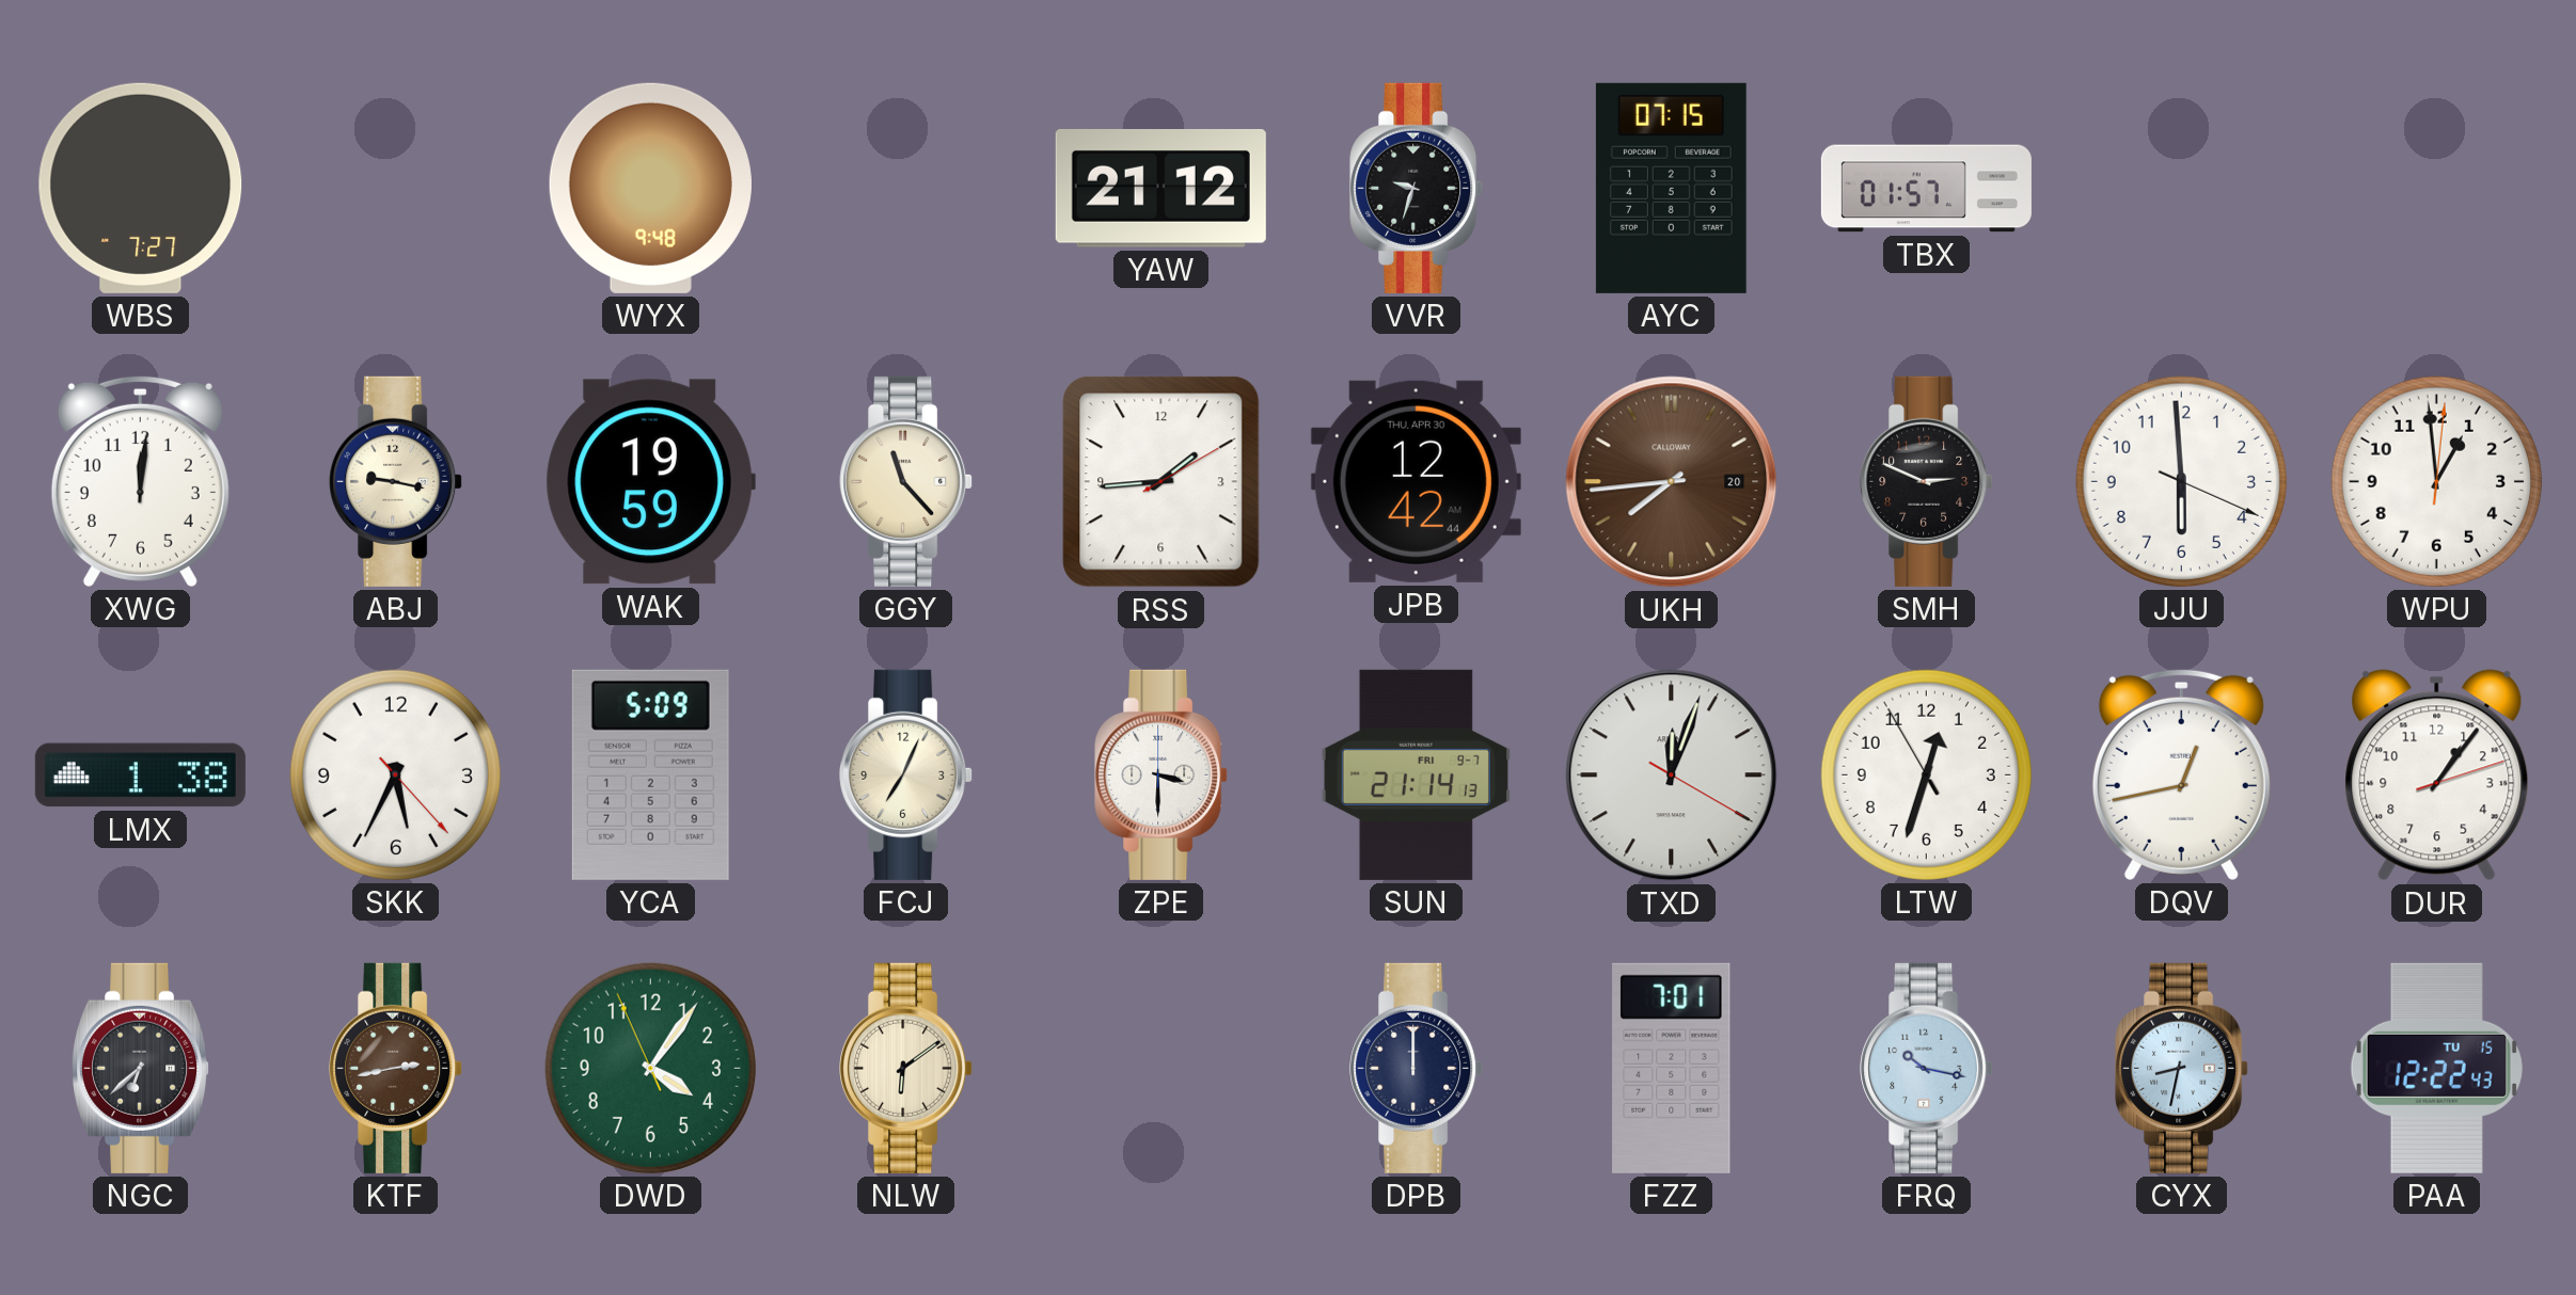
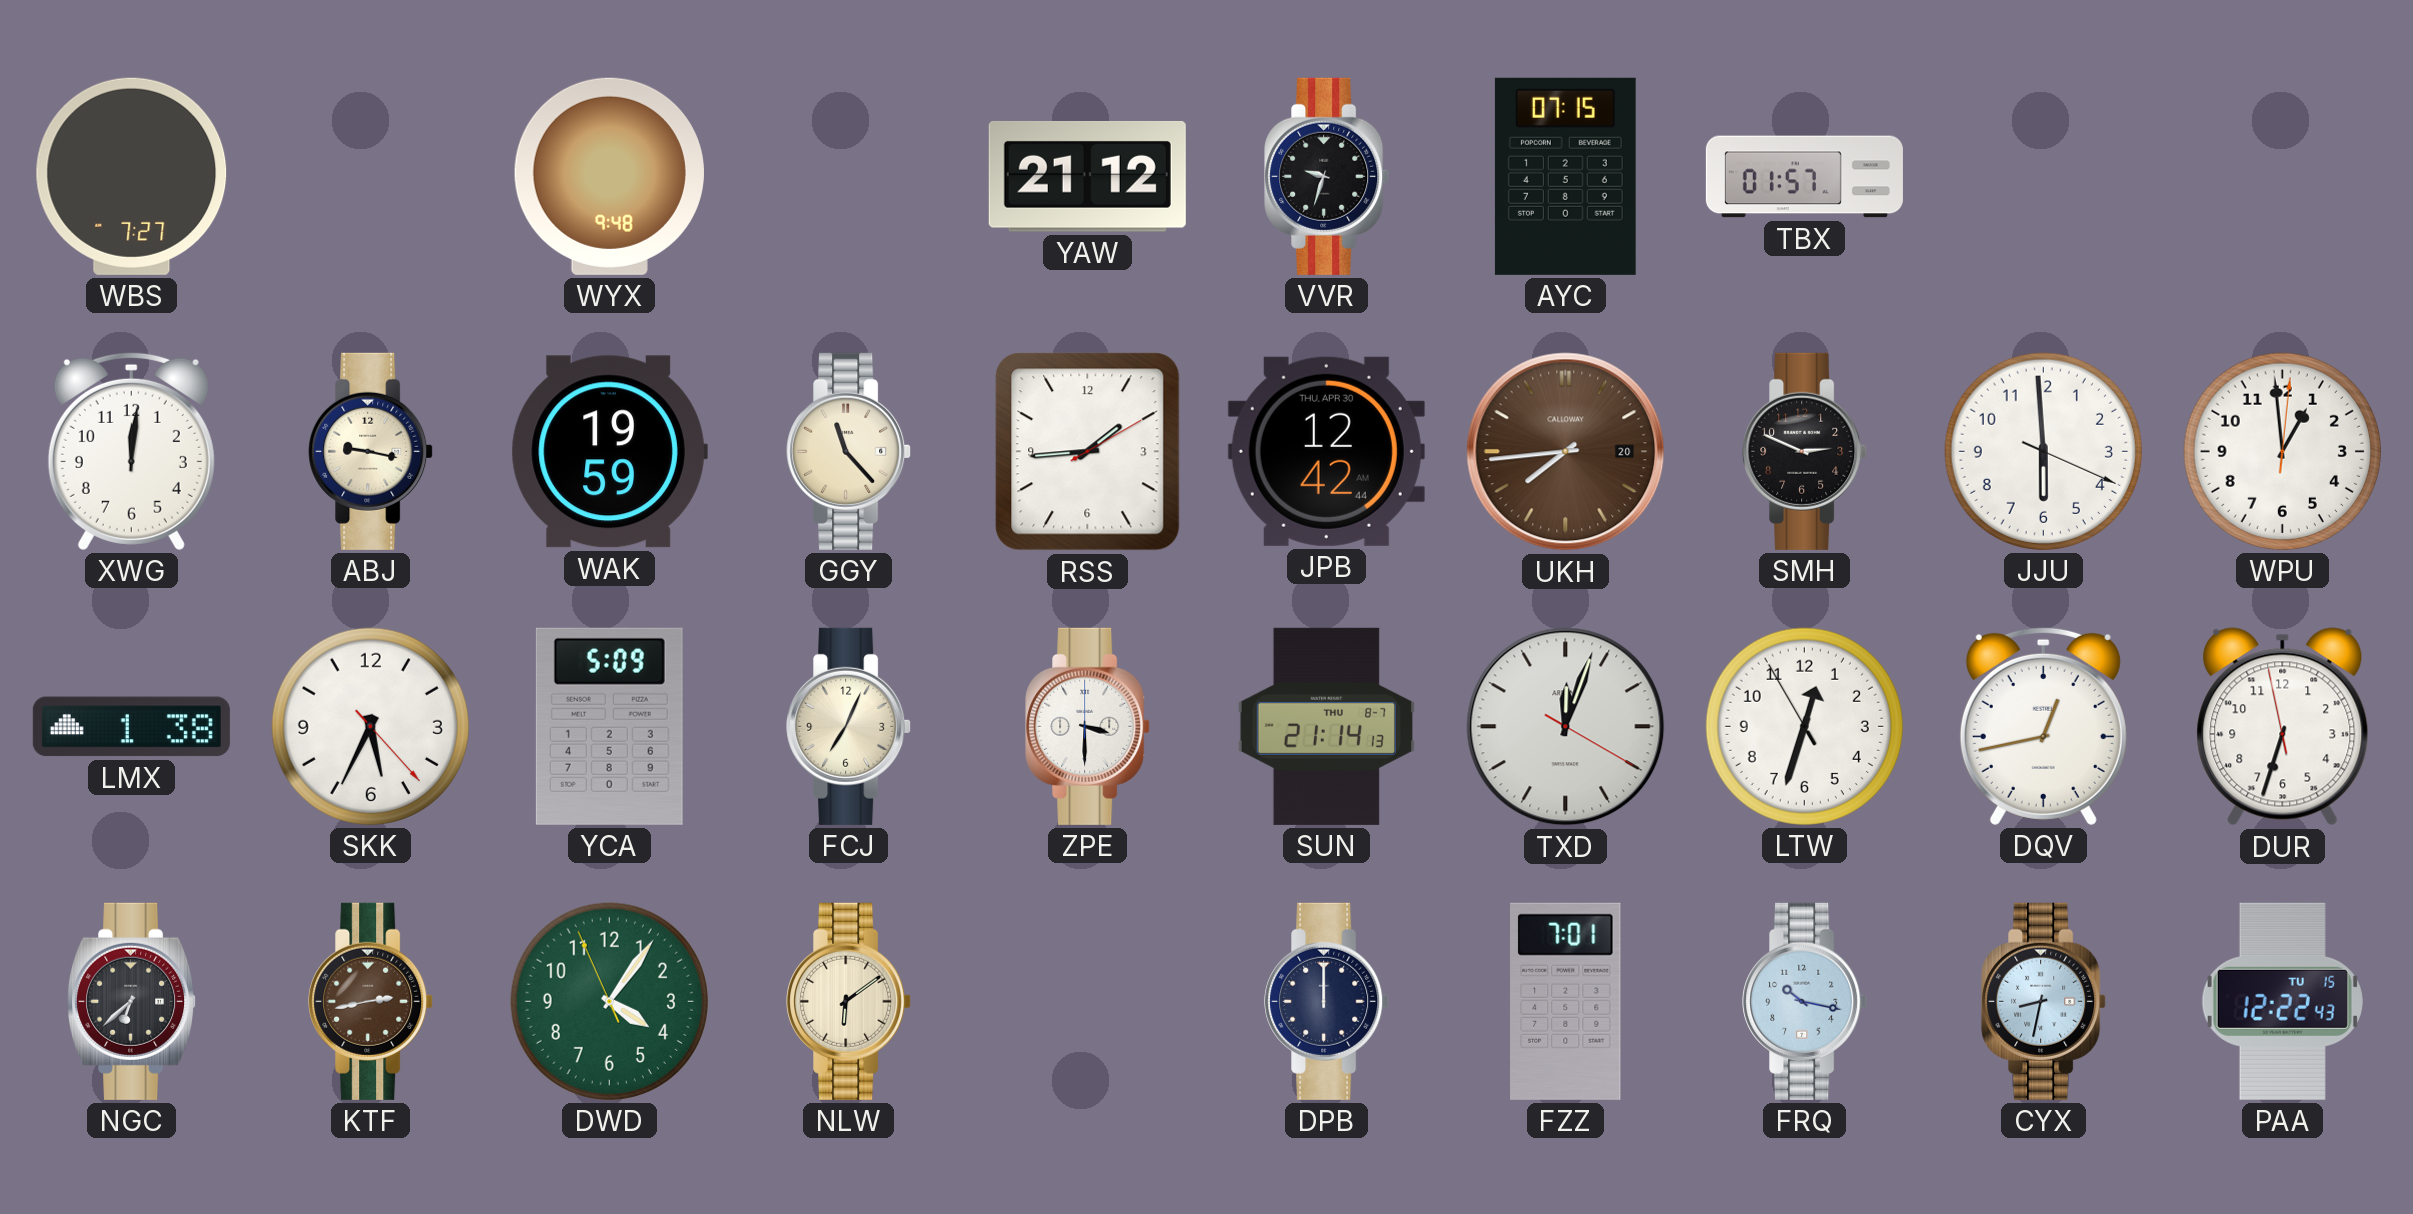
SUN date: FRI 9-7 -> THU 8-7
DUR: 1:06 -> 6:32
